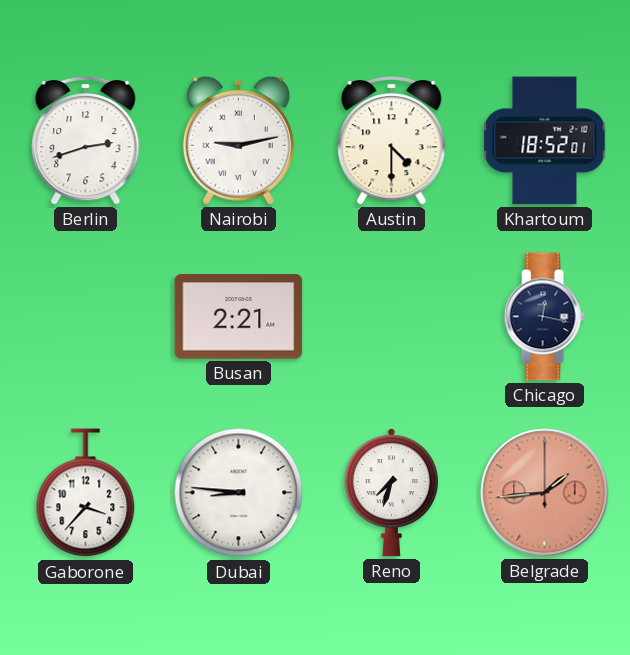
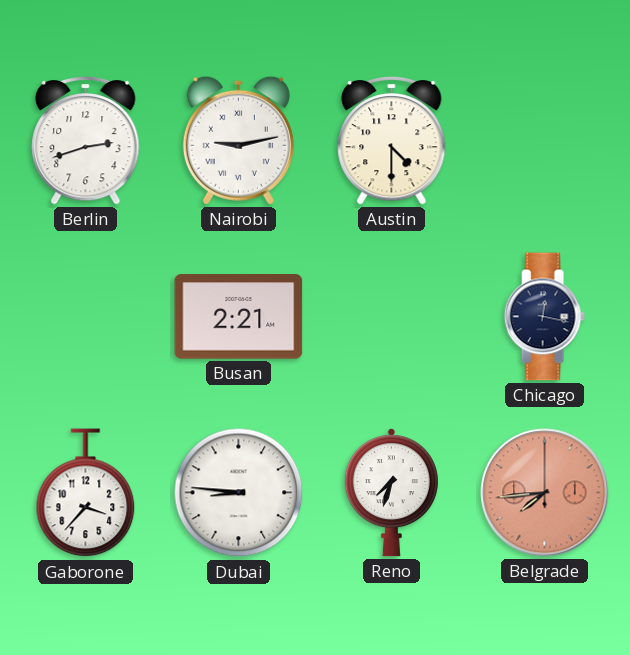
Khartoum: 18:52 -> none
Belgrade: 1:44 -> 7:44
